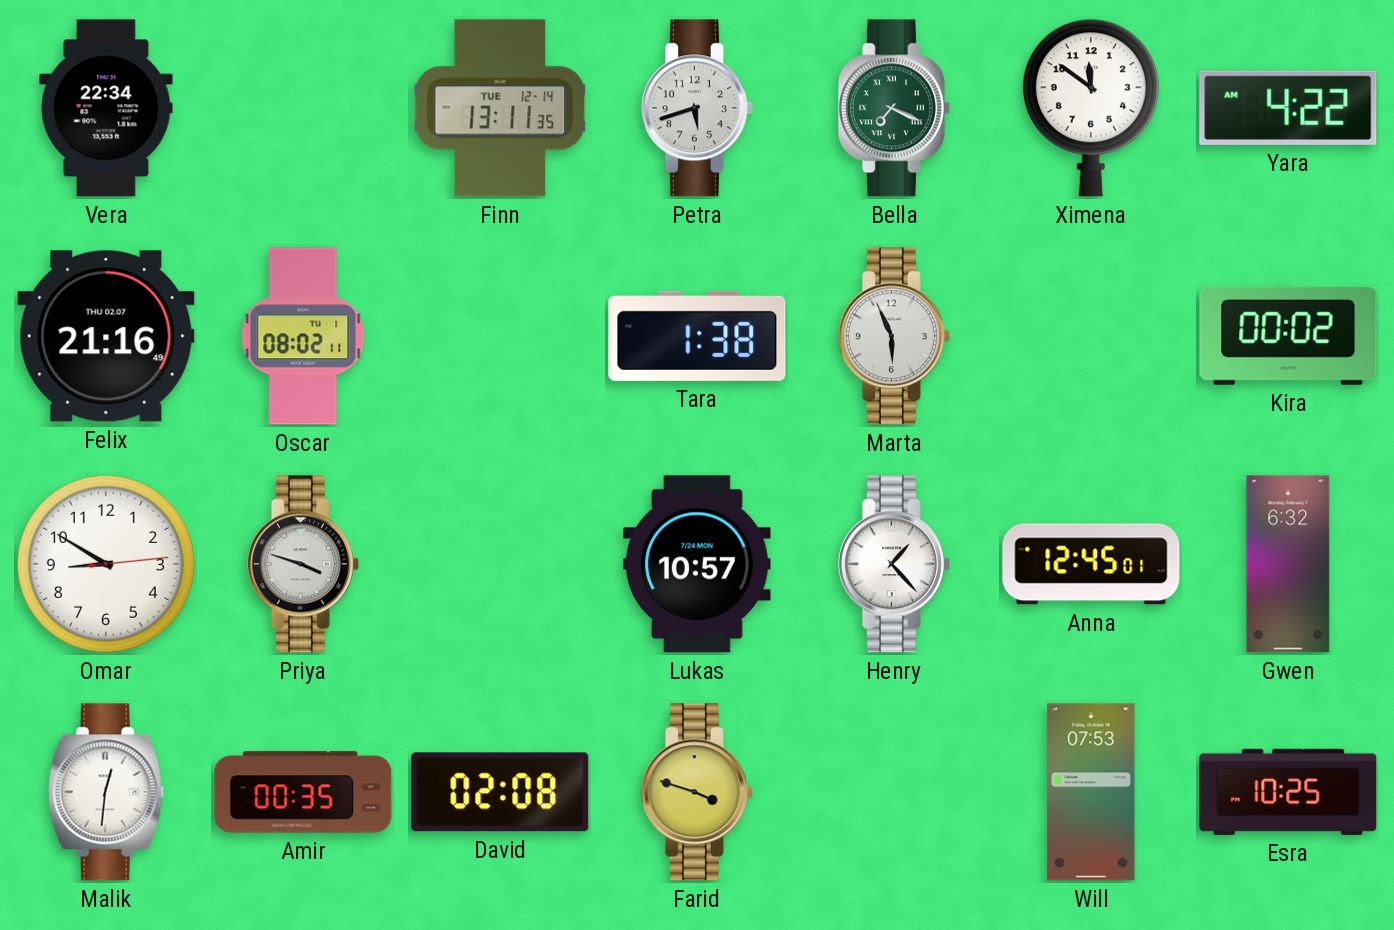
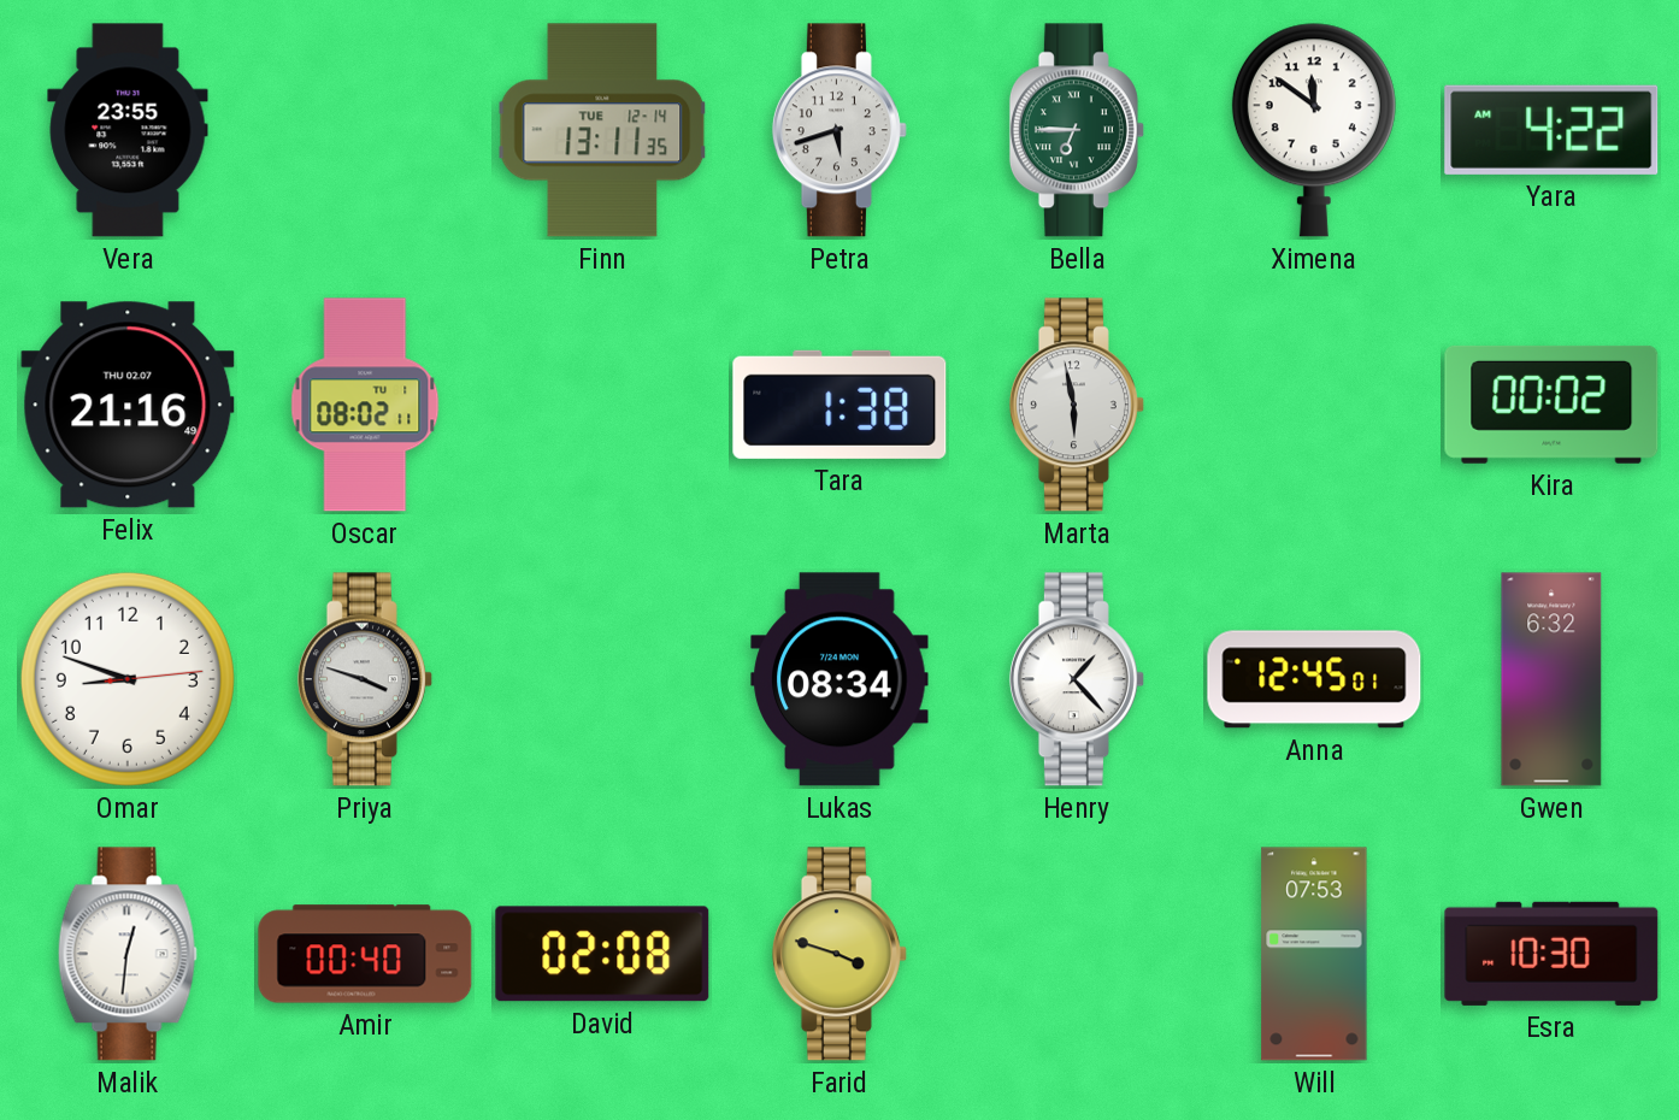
Vera: 22:34 -> 23:55
Bella: 7:19 -> 6:45
Marta: 5:56 -> 5:58
Omar: 8:50 -> 8:48
Lukas: 10:57 -> 08:34
Amir: 00:35 -> 00:40
Esra: 10:25 -> 10:30
